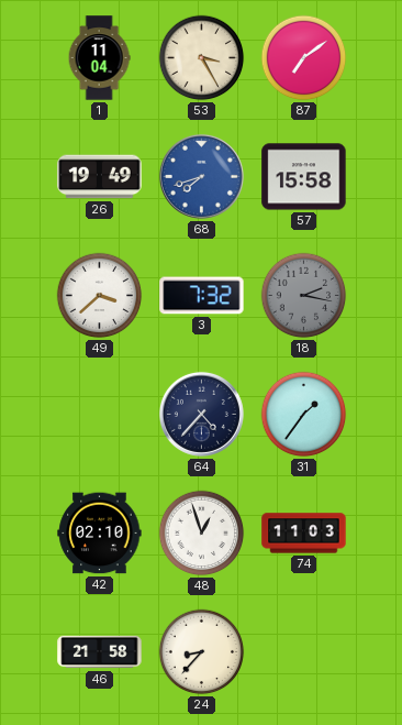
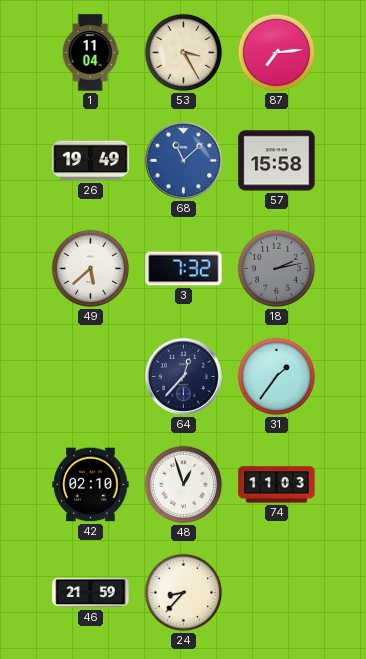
87: 7:09 -> 7:14
68: 7:42 -> 11:08
49: 3:38 -> 5:38
18: 2:17 -> 2:13
64: 4:37 -> 12:37
46: 21:58 -> 21:59
